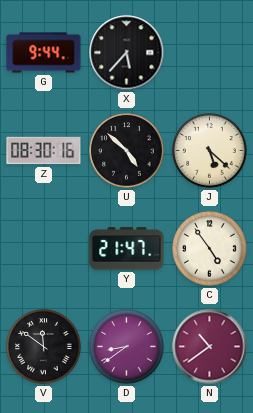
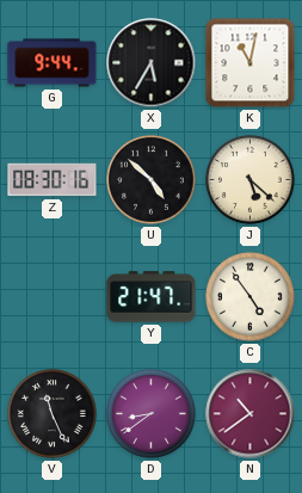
X: 5:37 -> 5:35
K: none -> 11:02
V: 11:51 -> 11:26
